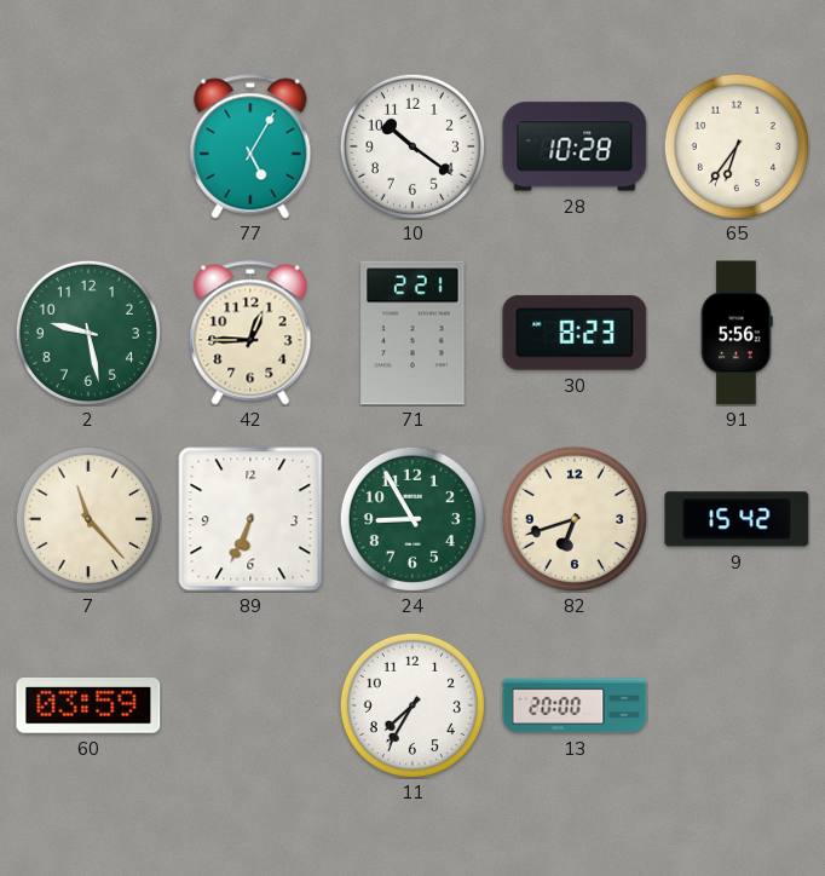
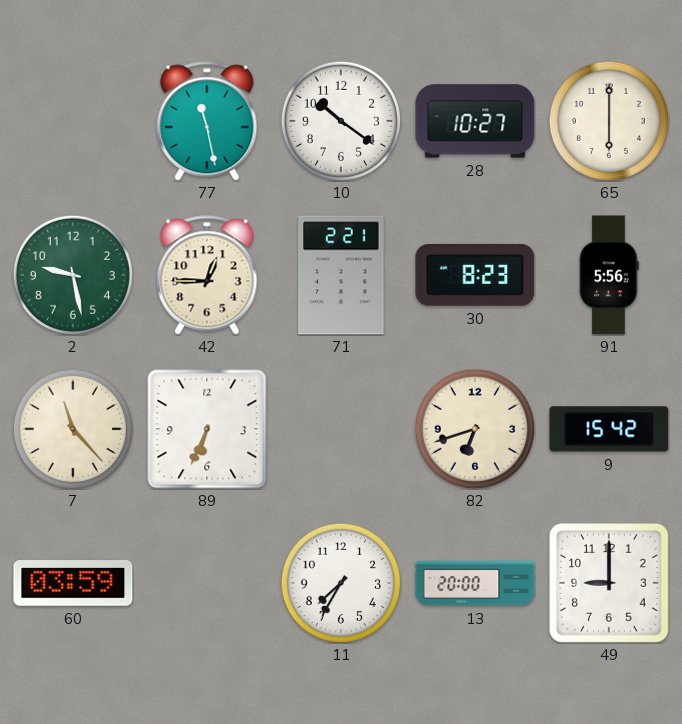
77: 5:05 -> 11:28
28: 10:28 -> 10:27
65: 6:36 -> 6:00
24: 8:55 -> none
49: none -> 9:00
